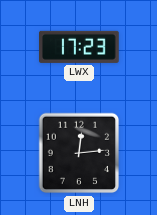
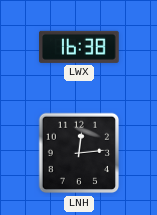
LWX: 17:23 -> 16:38
